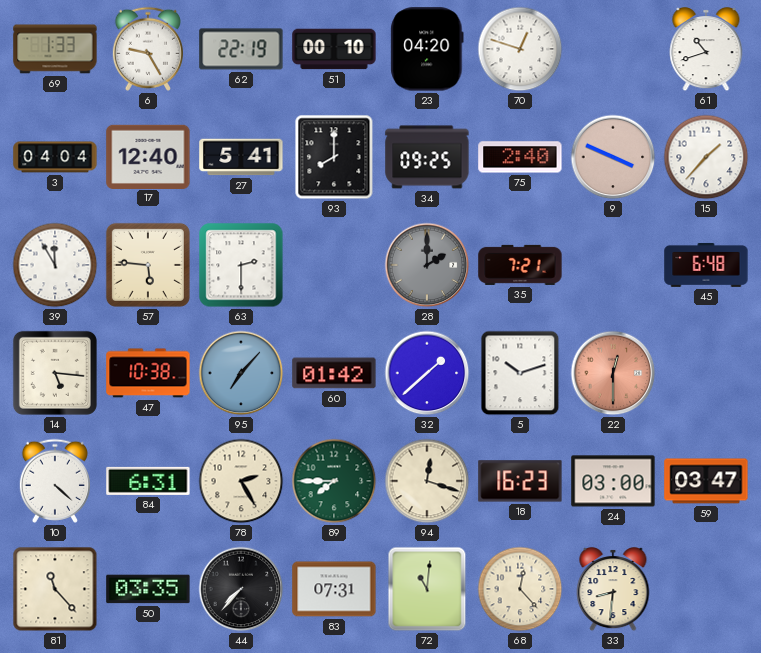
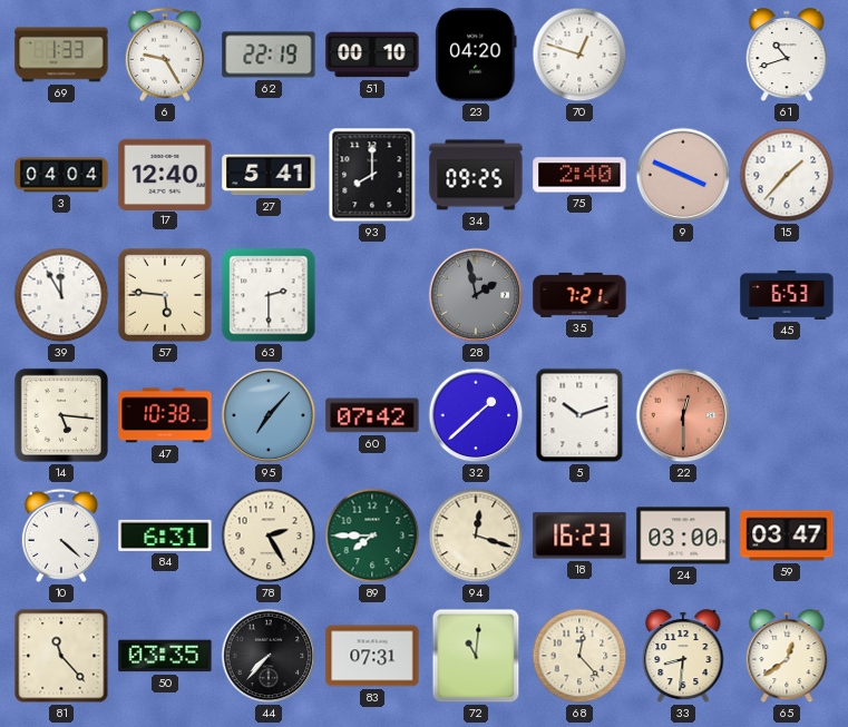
28: 2:00 -> 1:58
45: 6:48 -> 6:53
60: 01:42 -> 07:42
65: none -> 12:39
